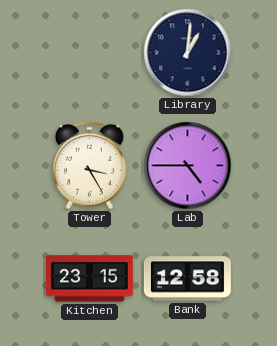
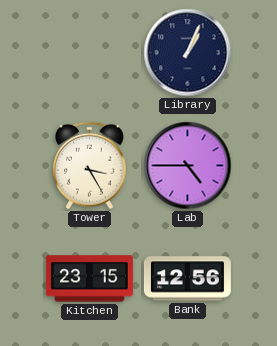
Library: 1:01 -> 1:04
Bank: 12:58 -> 12:56
